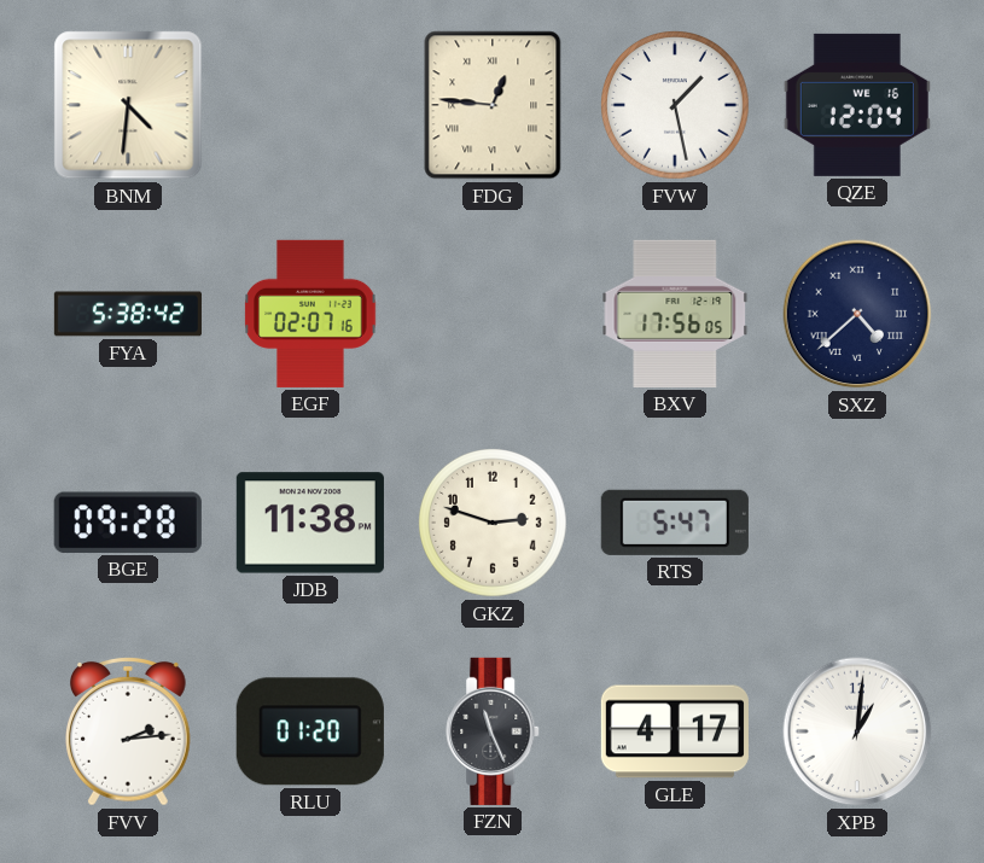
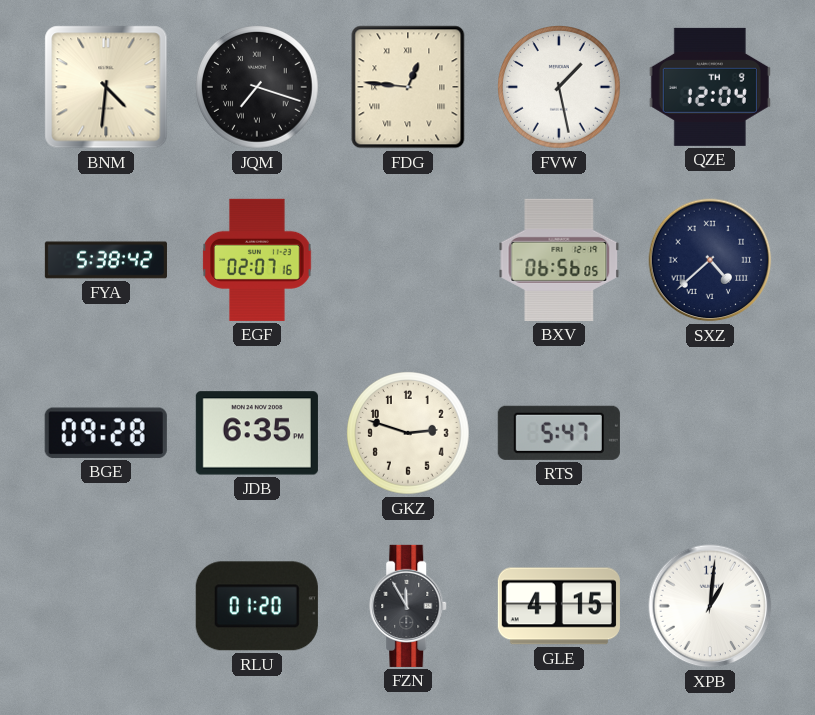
JQM: none -> 7:18
QZE date: WE 16 -> TH 9
BXV: 17:56 -> 06:56
JDB: 11:38 -> 6:35
FVV: 2:14 -> none
FZN: 11:26 -> 11:55
GLE: 4:17 -> 4:15
